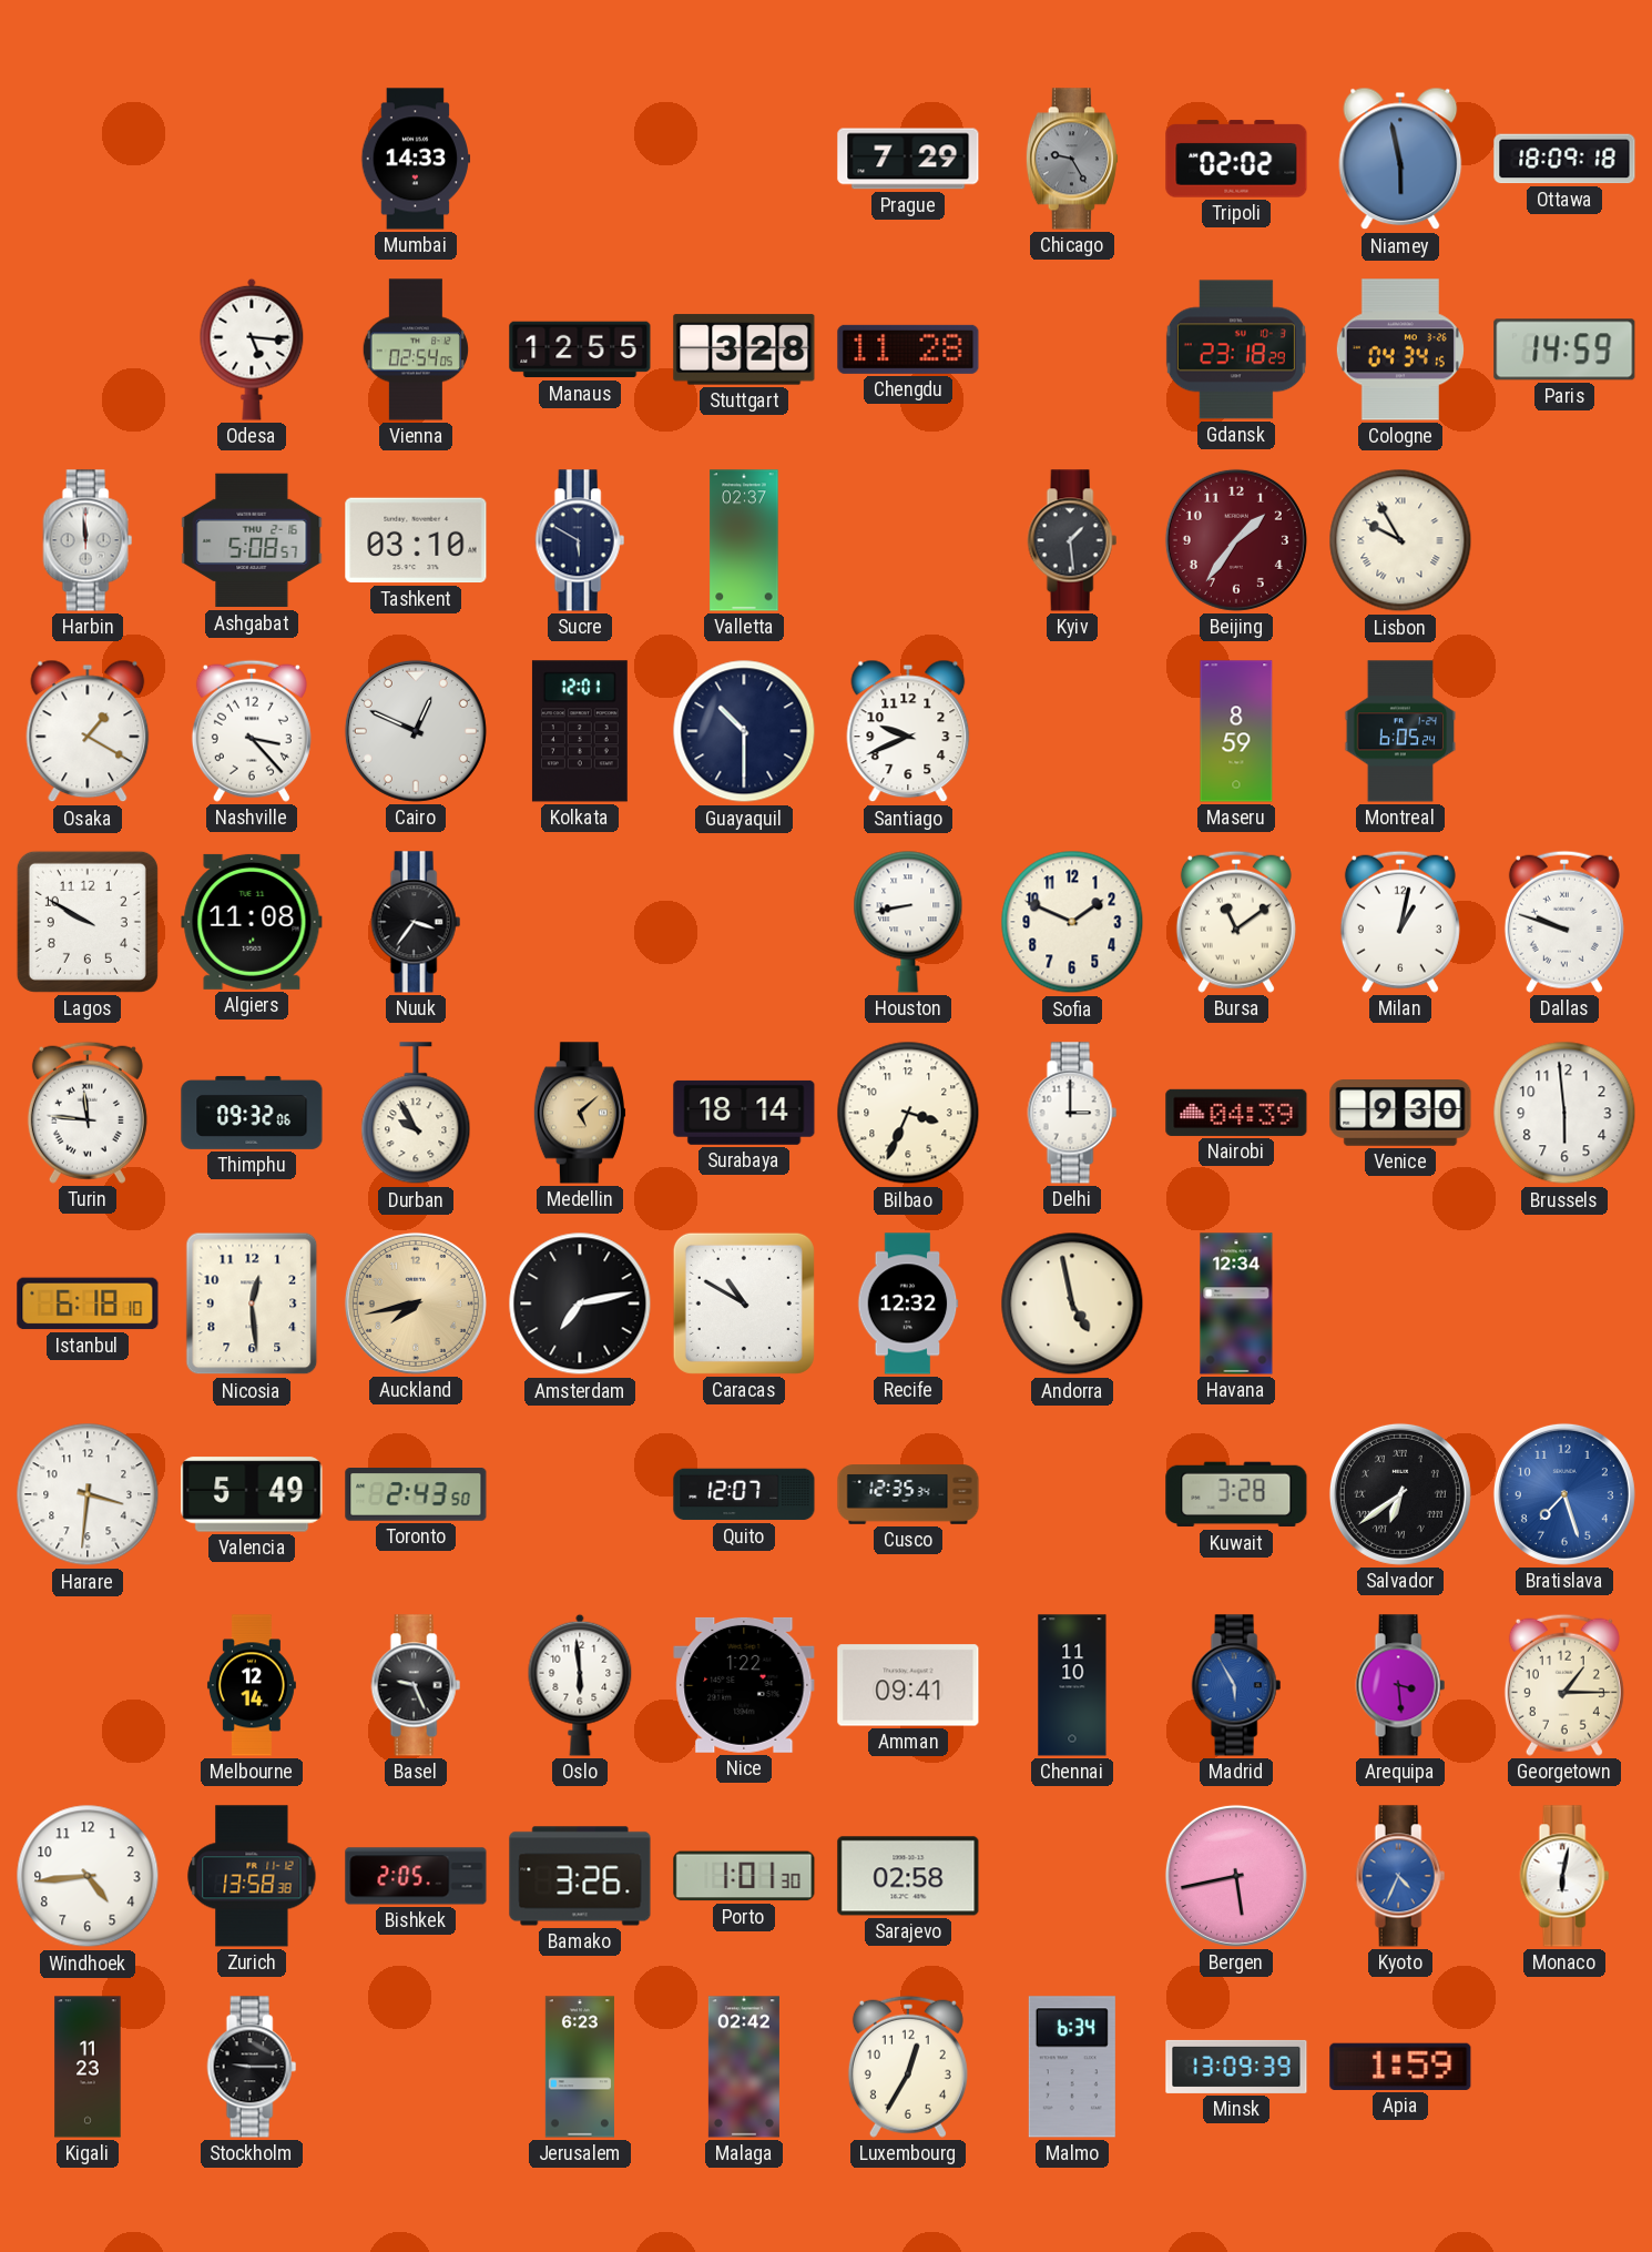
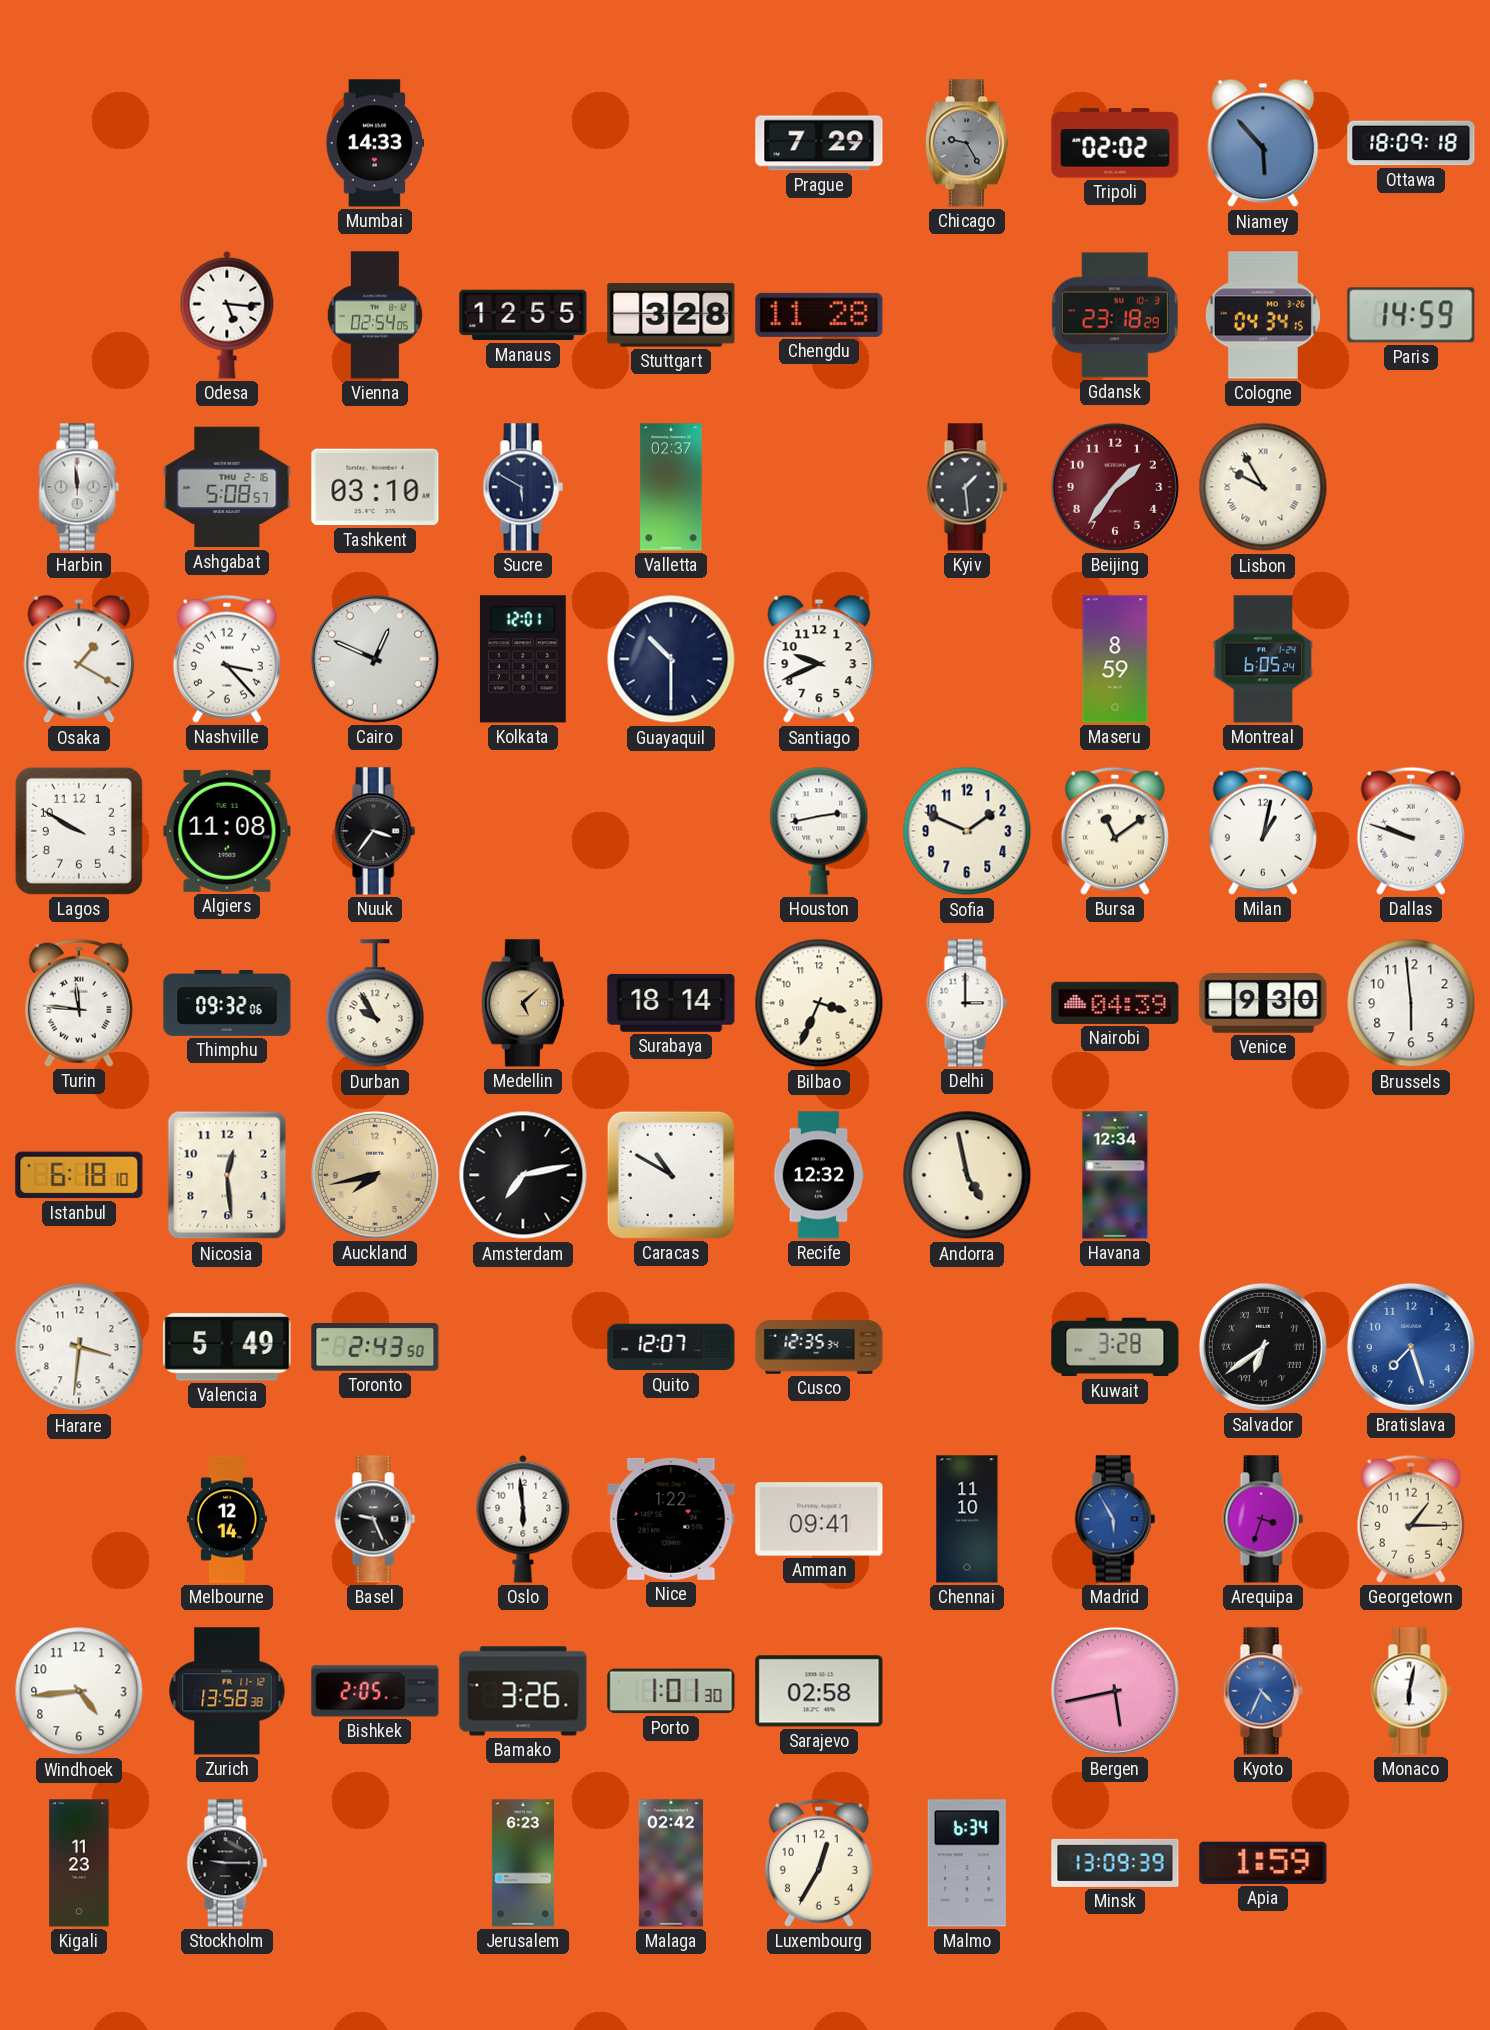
Niamey: 5:58 -> 5:53
Houston: 8:43 -> 2:43
Arequipa: 3:29 -> 3:33
